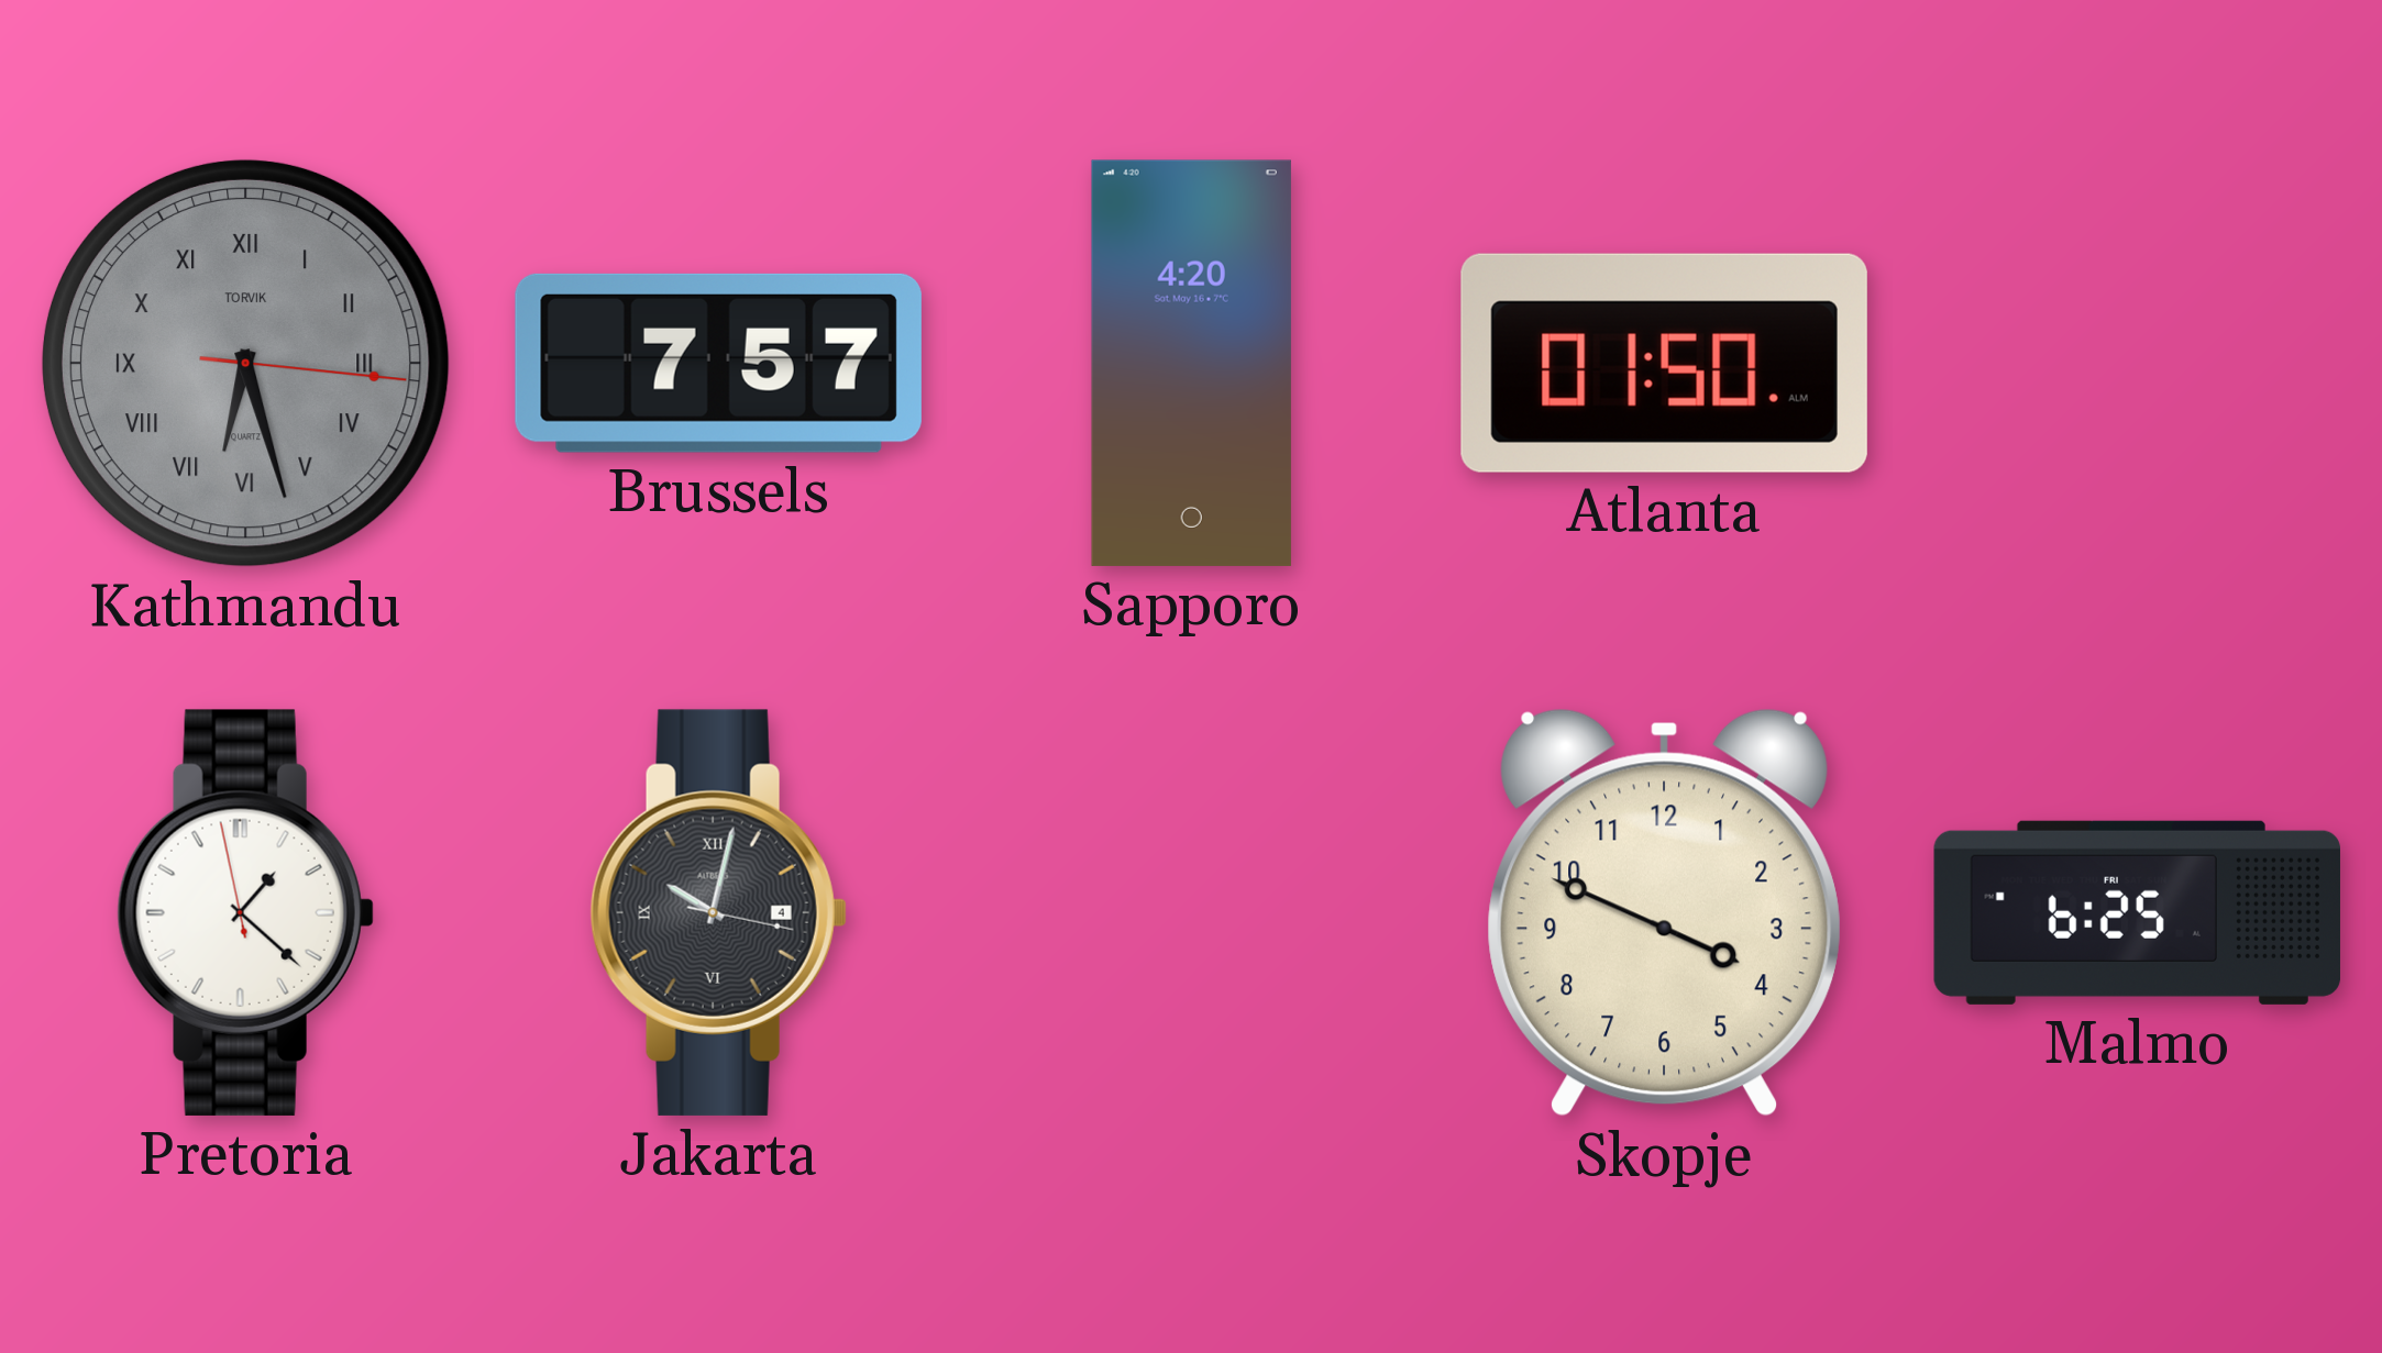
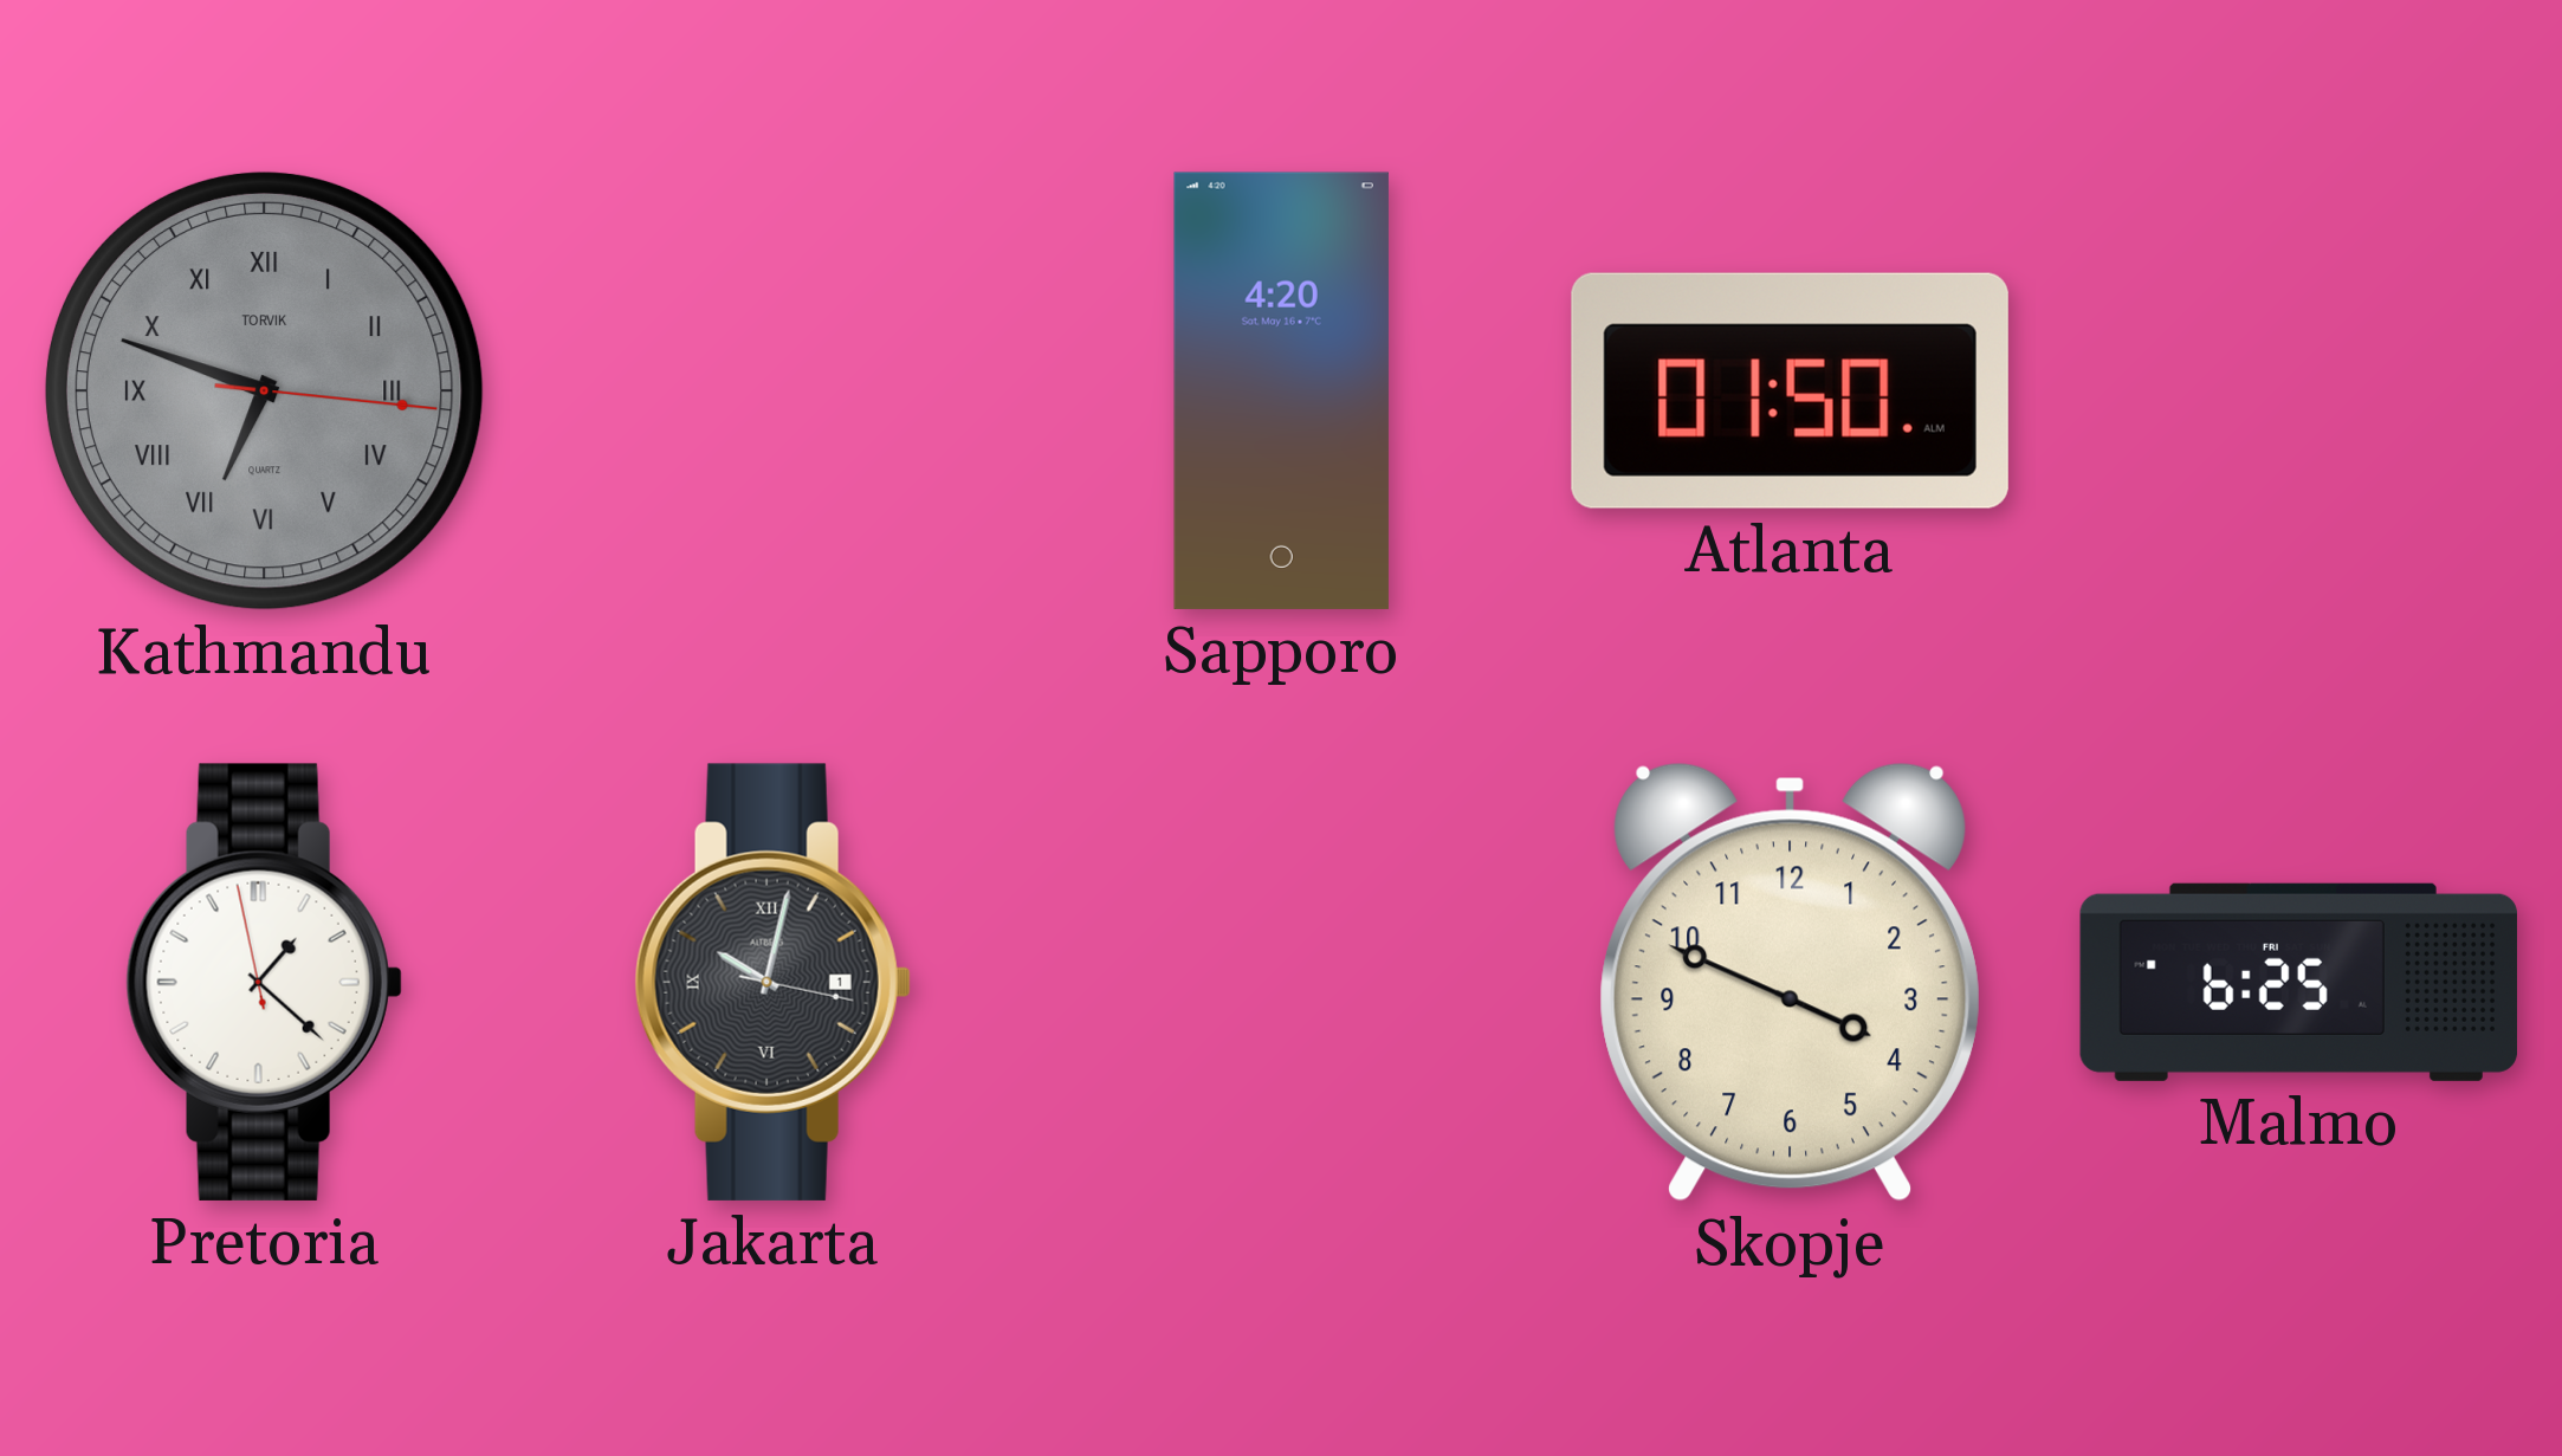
Kathmandu: 6:27 -> 6:48
Brussels: 7:57 -> none
Jakarta date: 4 -> 1
